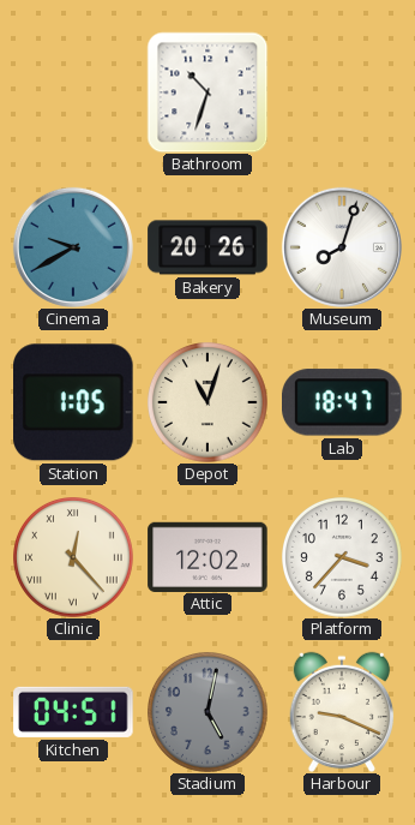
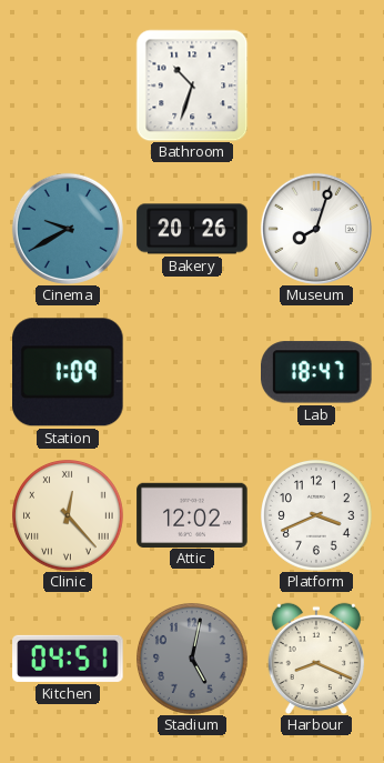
Station: 1:05 -> 1:09
Depot: 11:03 -> none
Platform: 3:37 -> 3:41
Harbour: 9:19 -> 8:19
